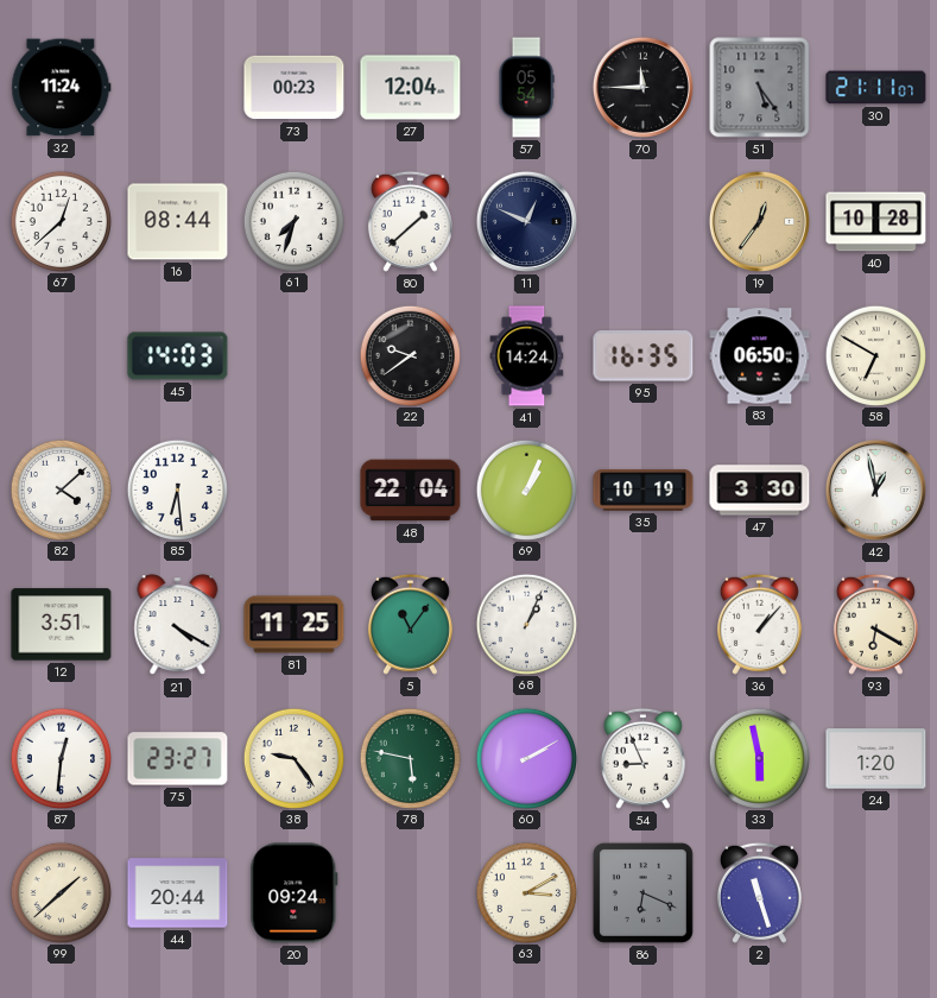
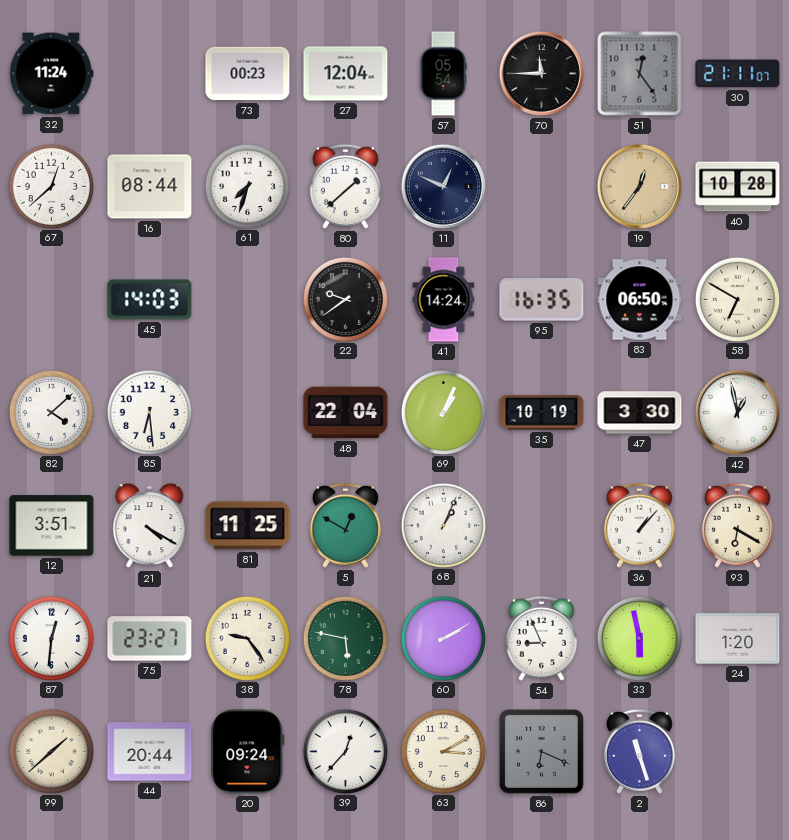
51: 5:24 -> 12:24
5: 11:06 -> 12:50
39: none -> 12:37
